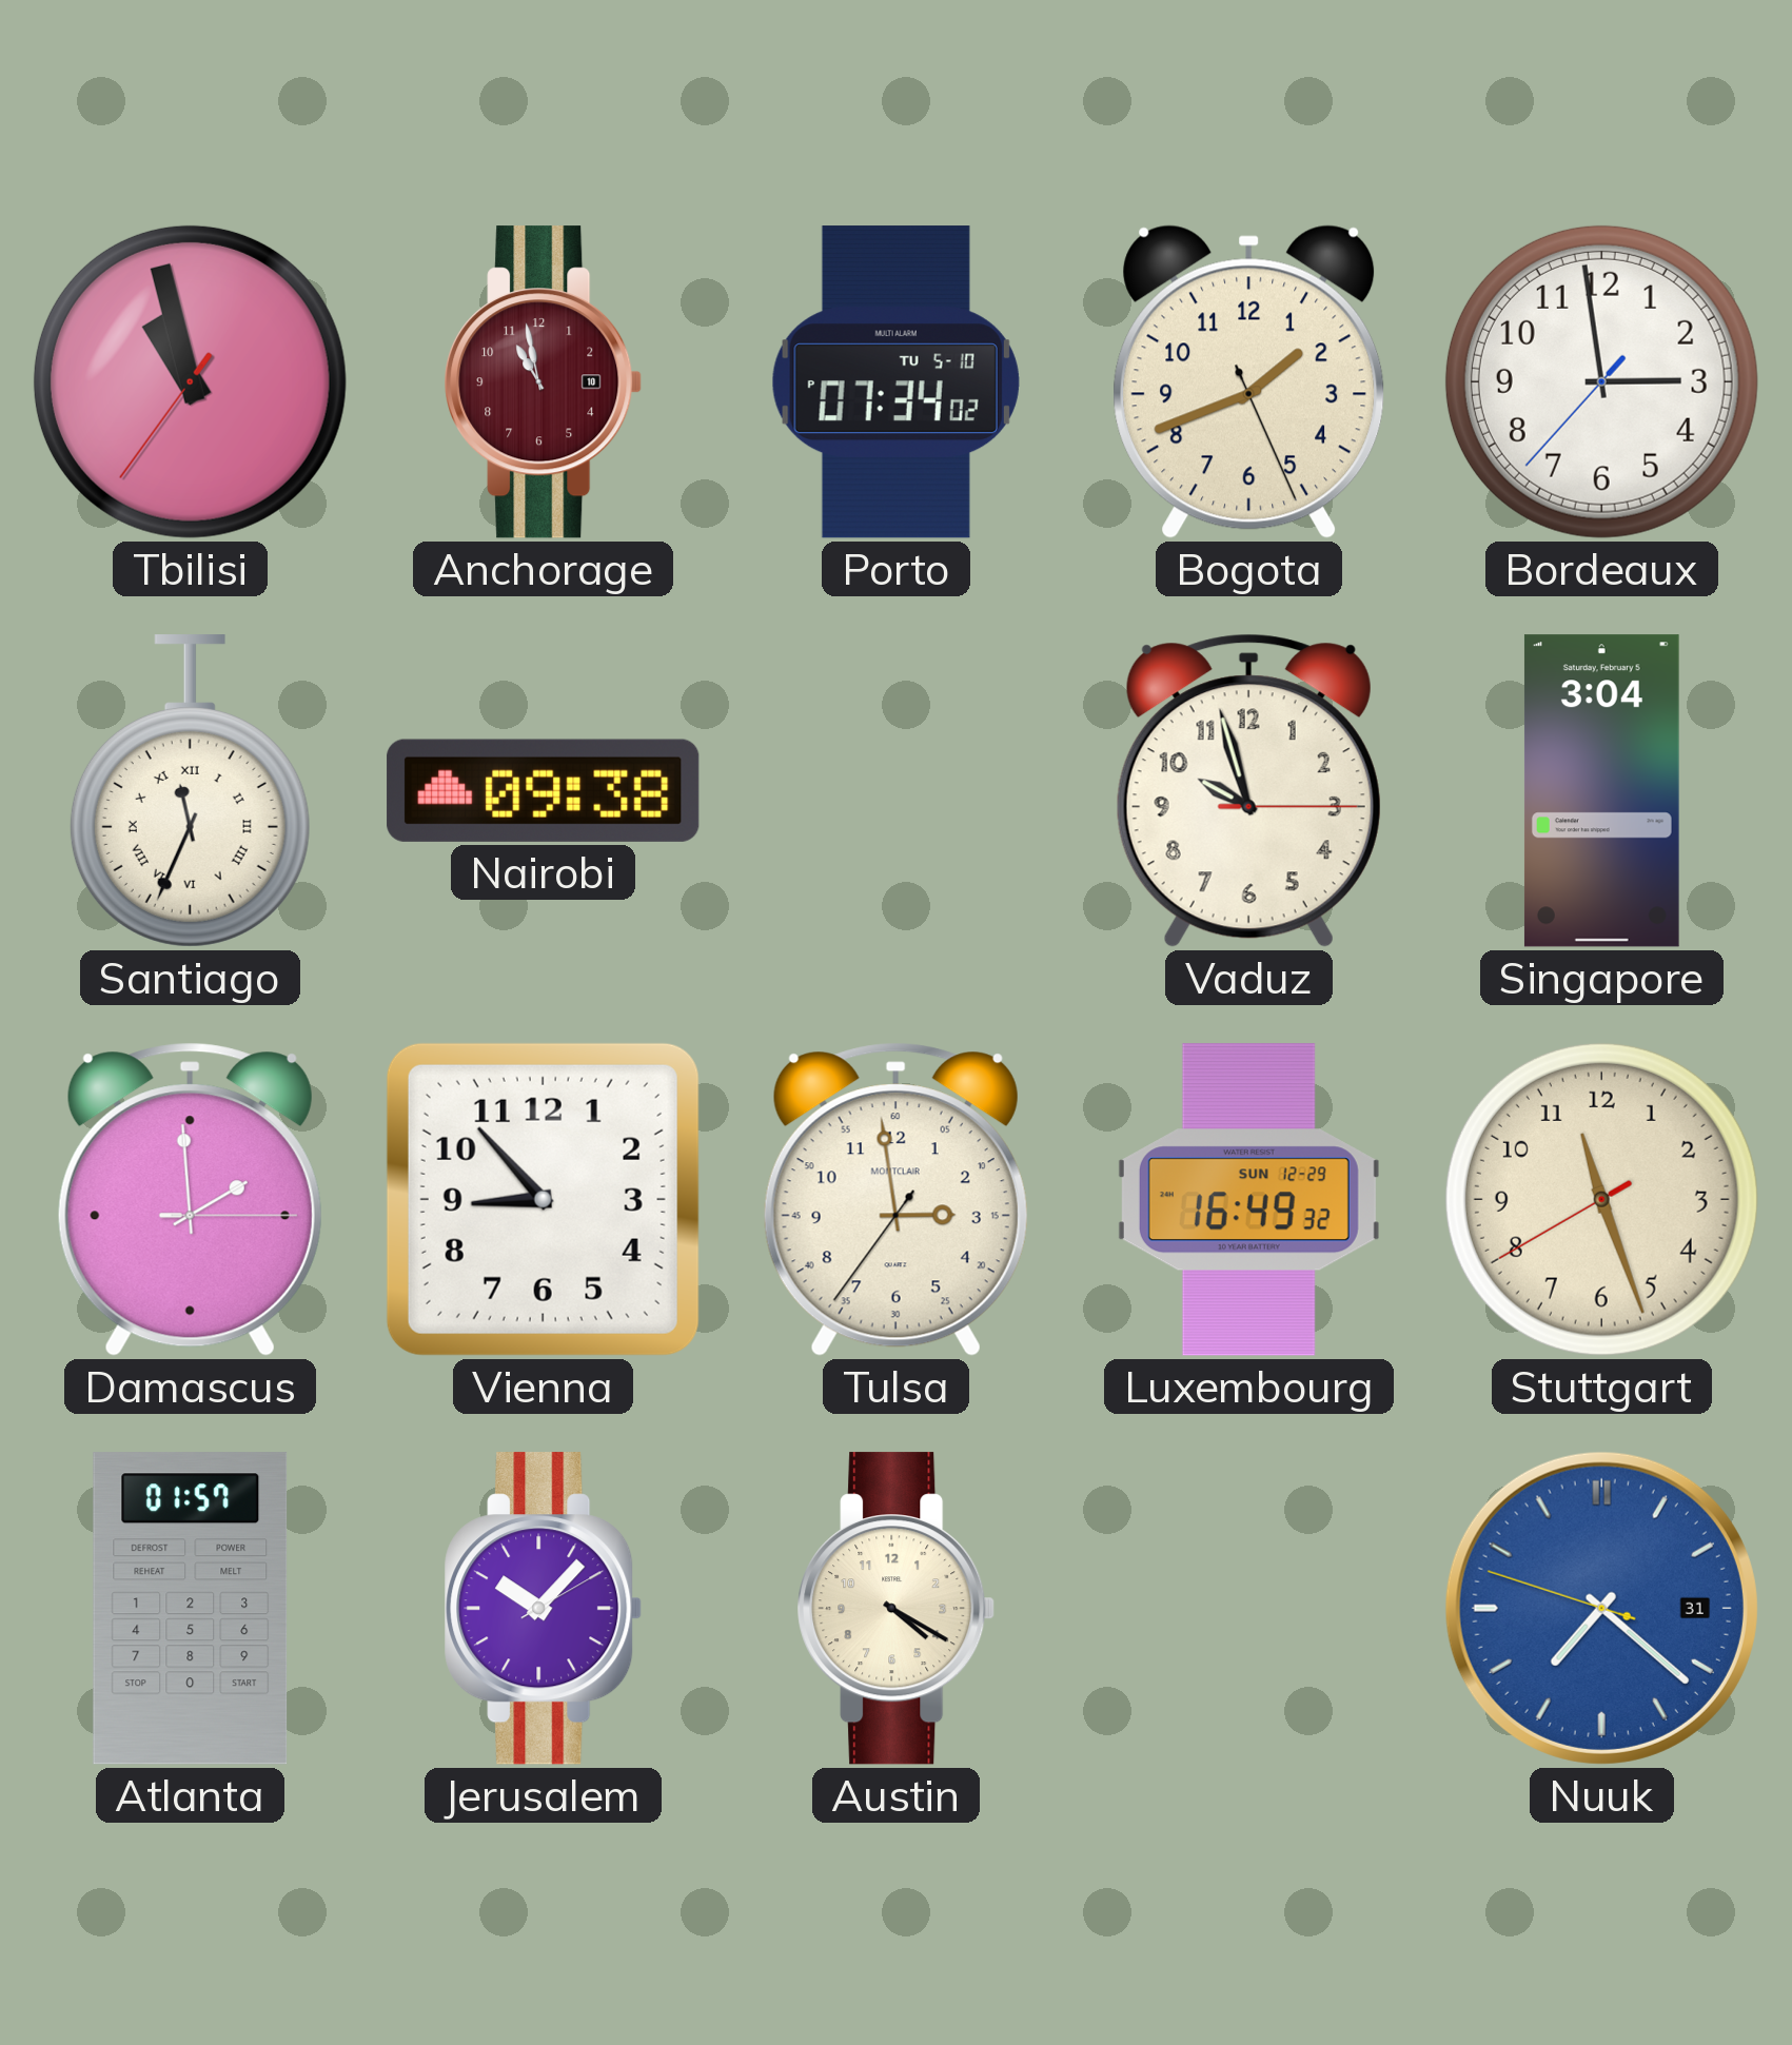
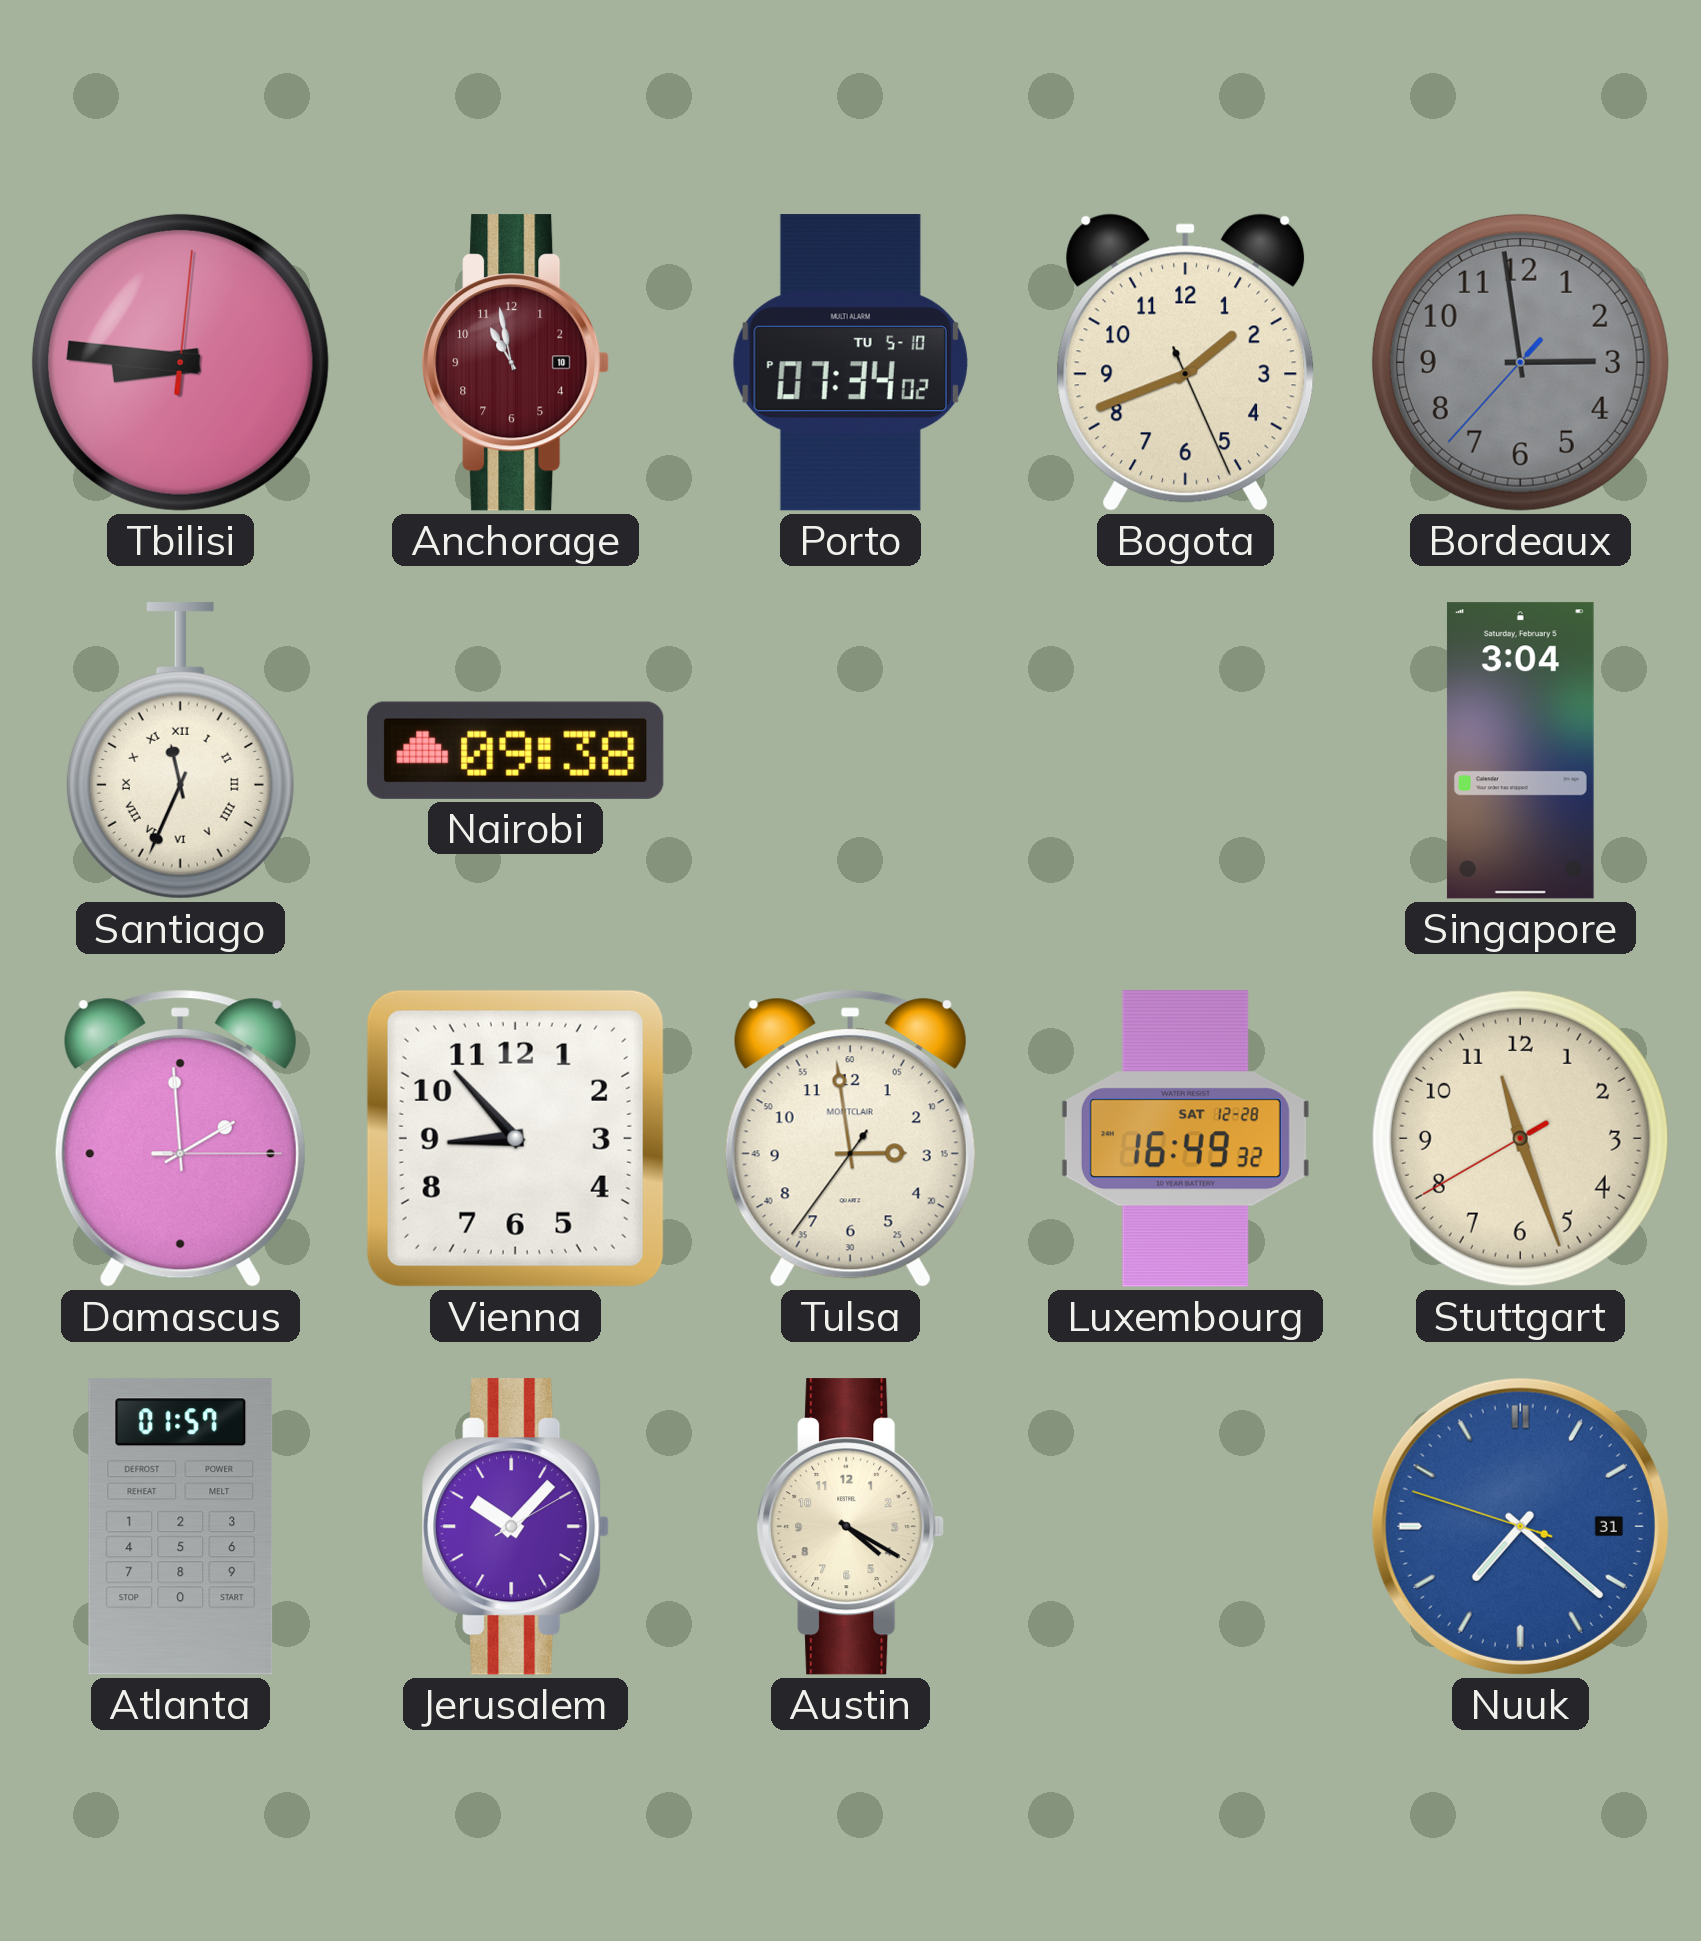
Tbilisi: 10:57 -> 8:46
Bordeaux dial: white -> grey
Vaduz: 9:57 -> none
Luxembourg date: SUN 12-29 -> SAT 12-28
